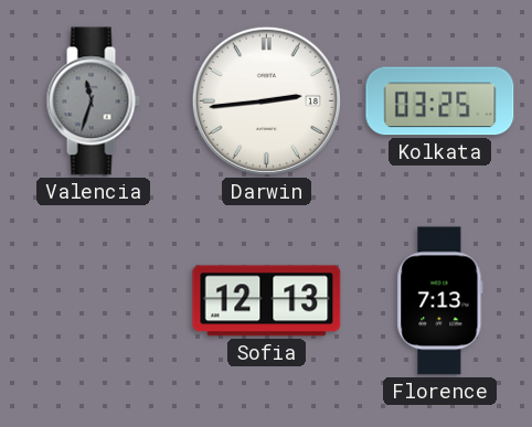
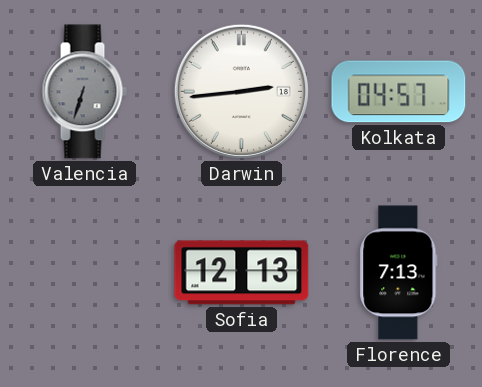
Valencia: 11:33 -> 6:33
Kolkata: 03:25 -> 04:57
